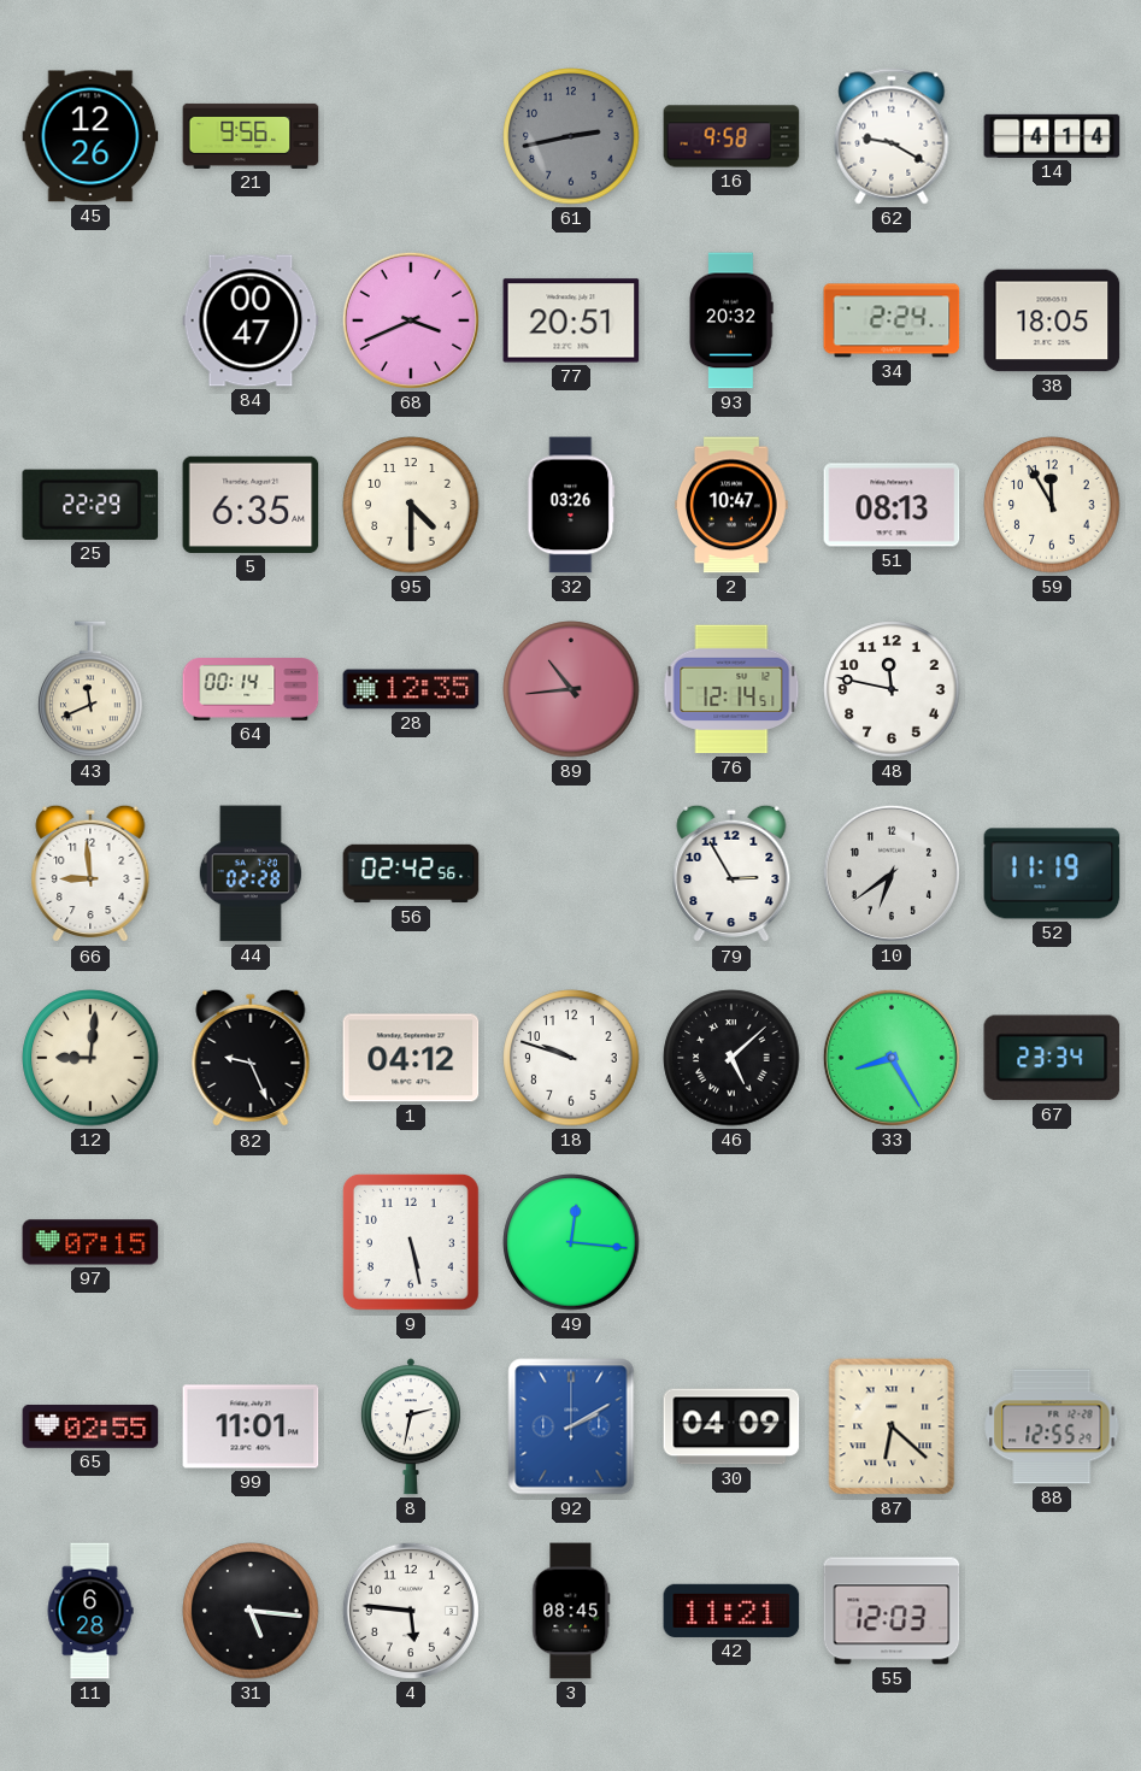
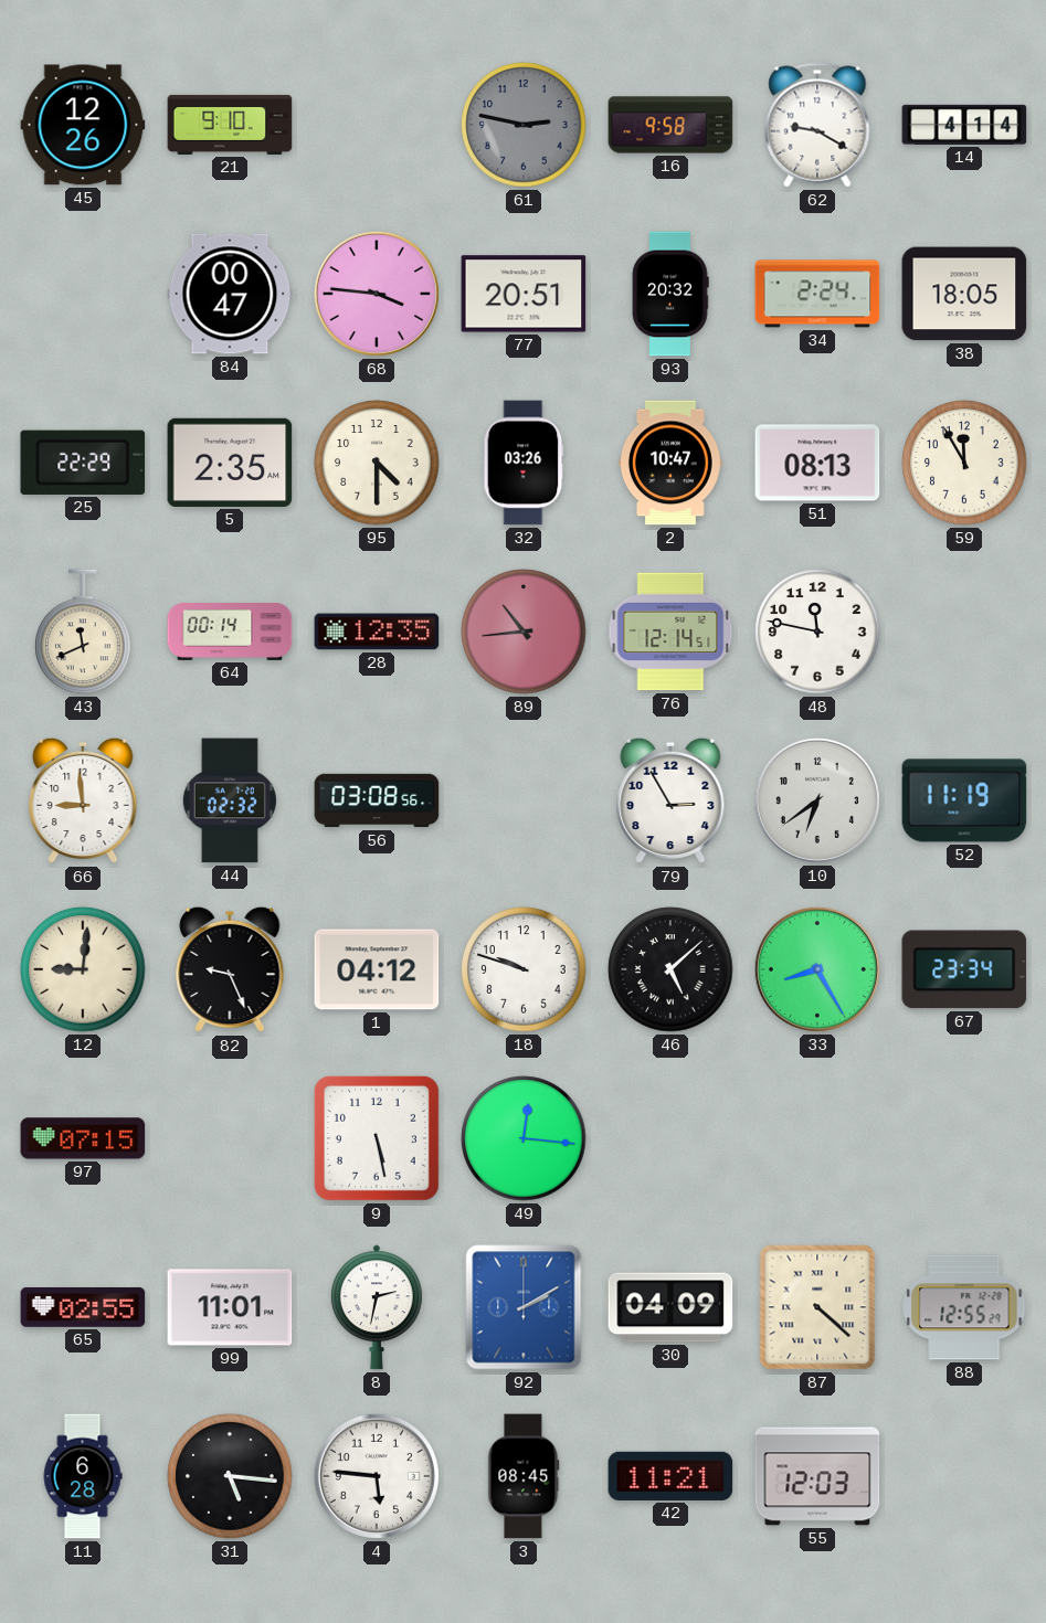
21: 9:56 -> 9:10
61: 2:43 -> 2:47
68: 3:41 -> 3:46
5: 6:35 -> 2:35
44: 02:28 -> 02:32
56: 02:42 -> 03:08
87: 6:22 -> 4:22
